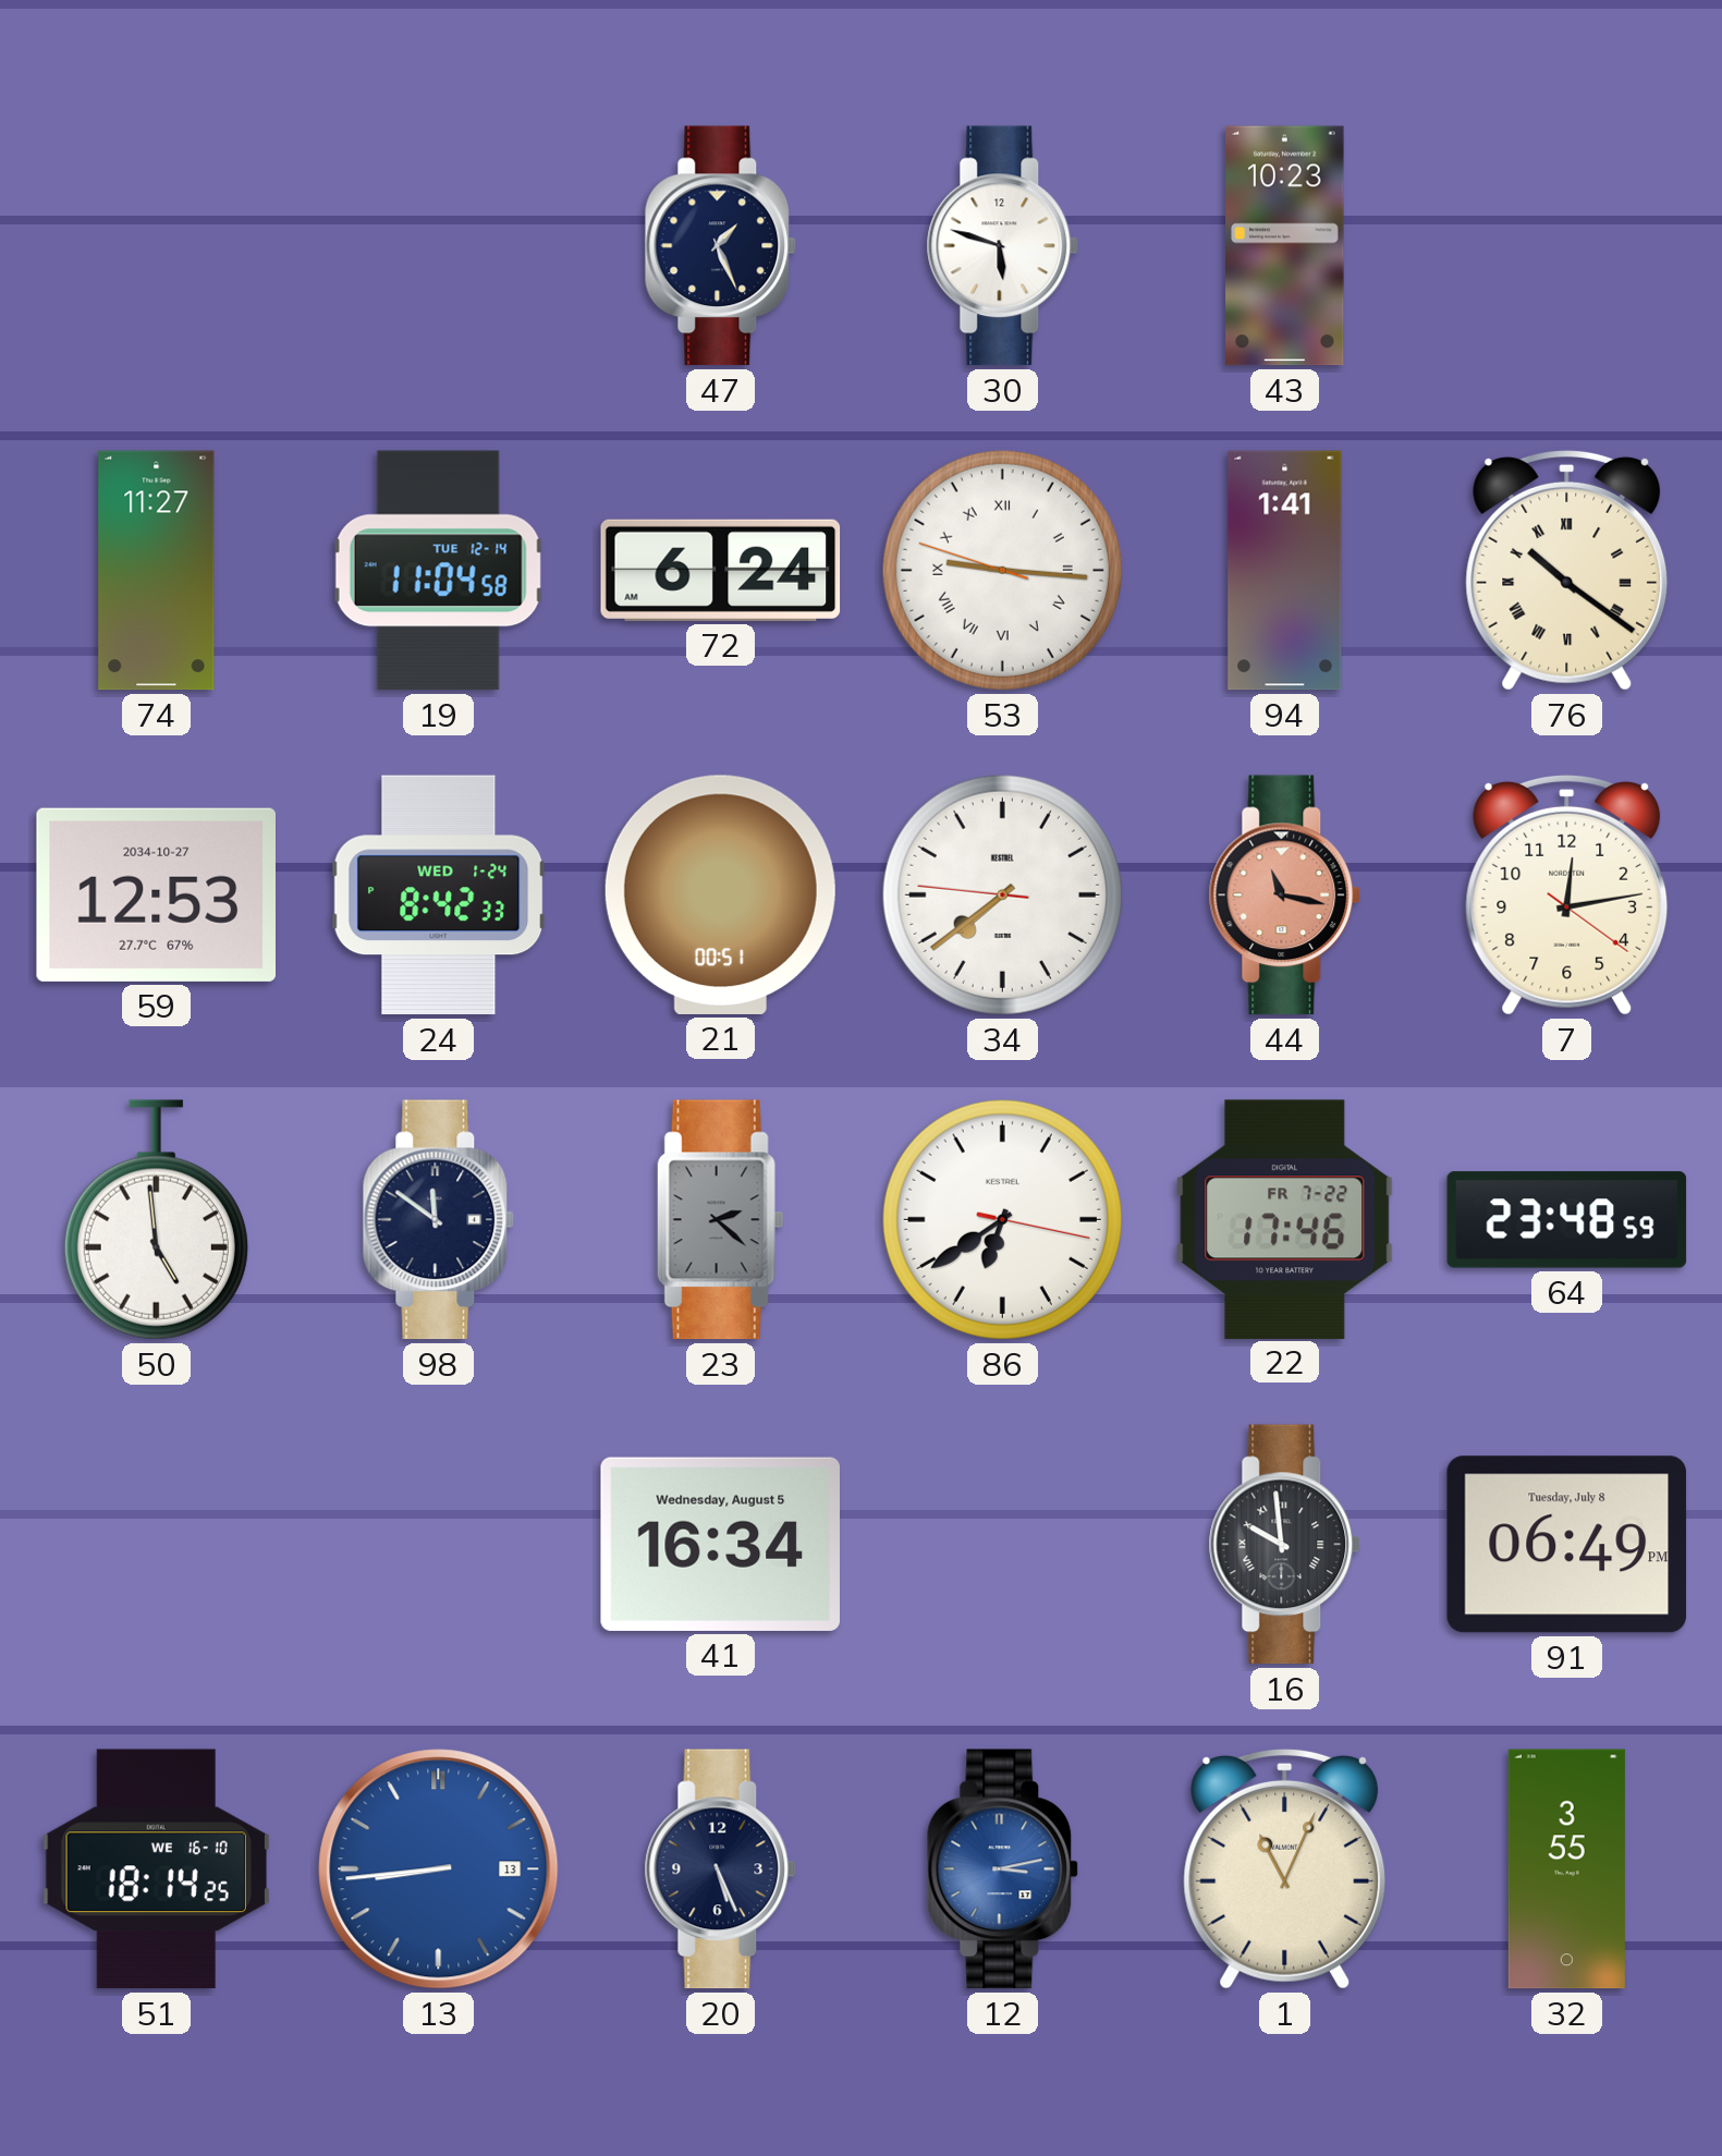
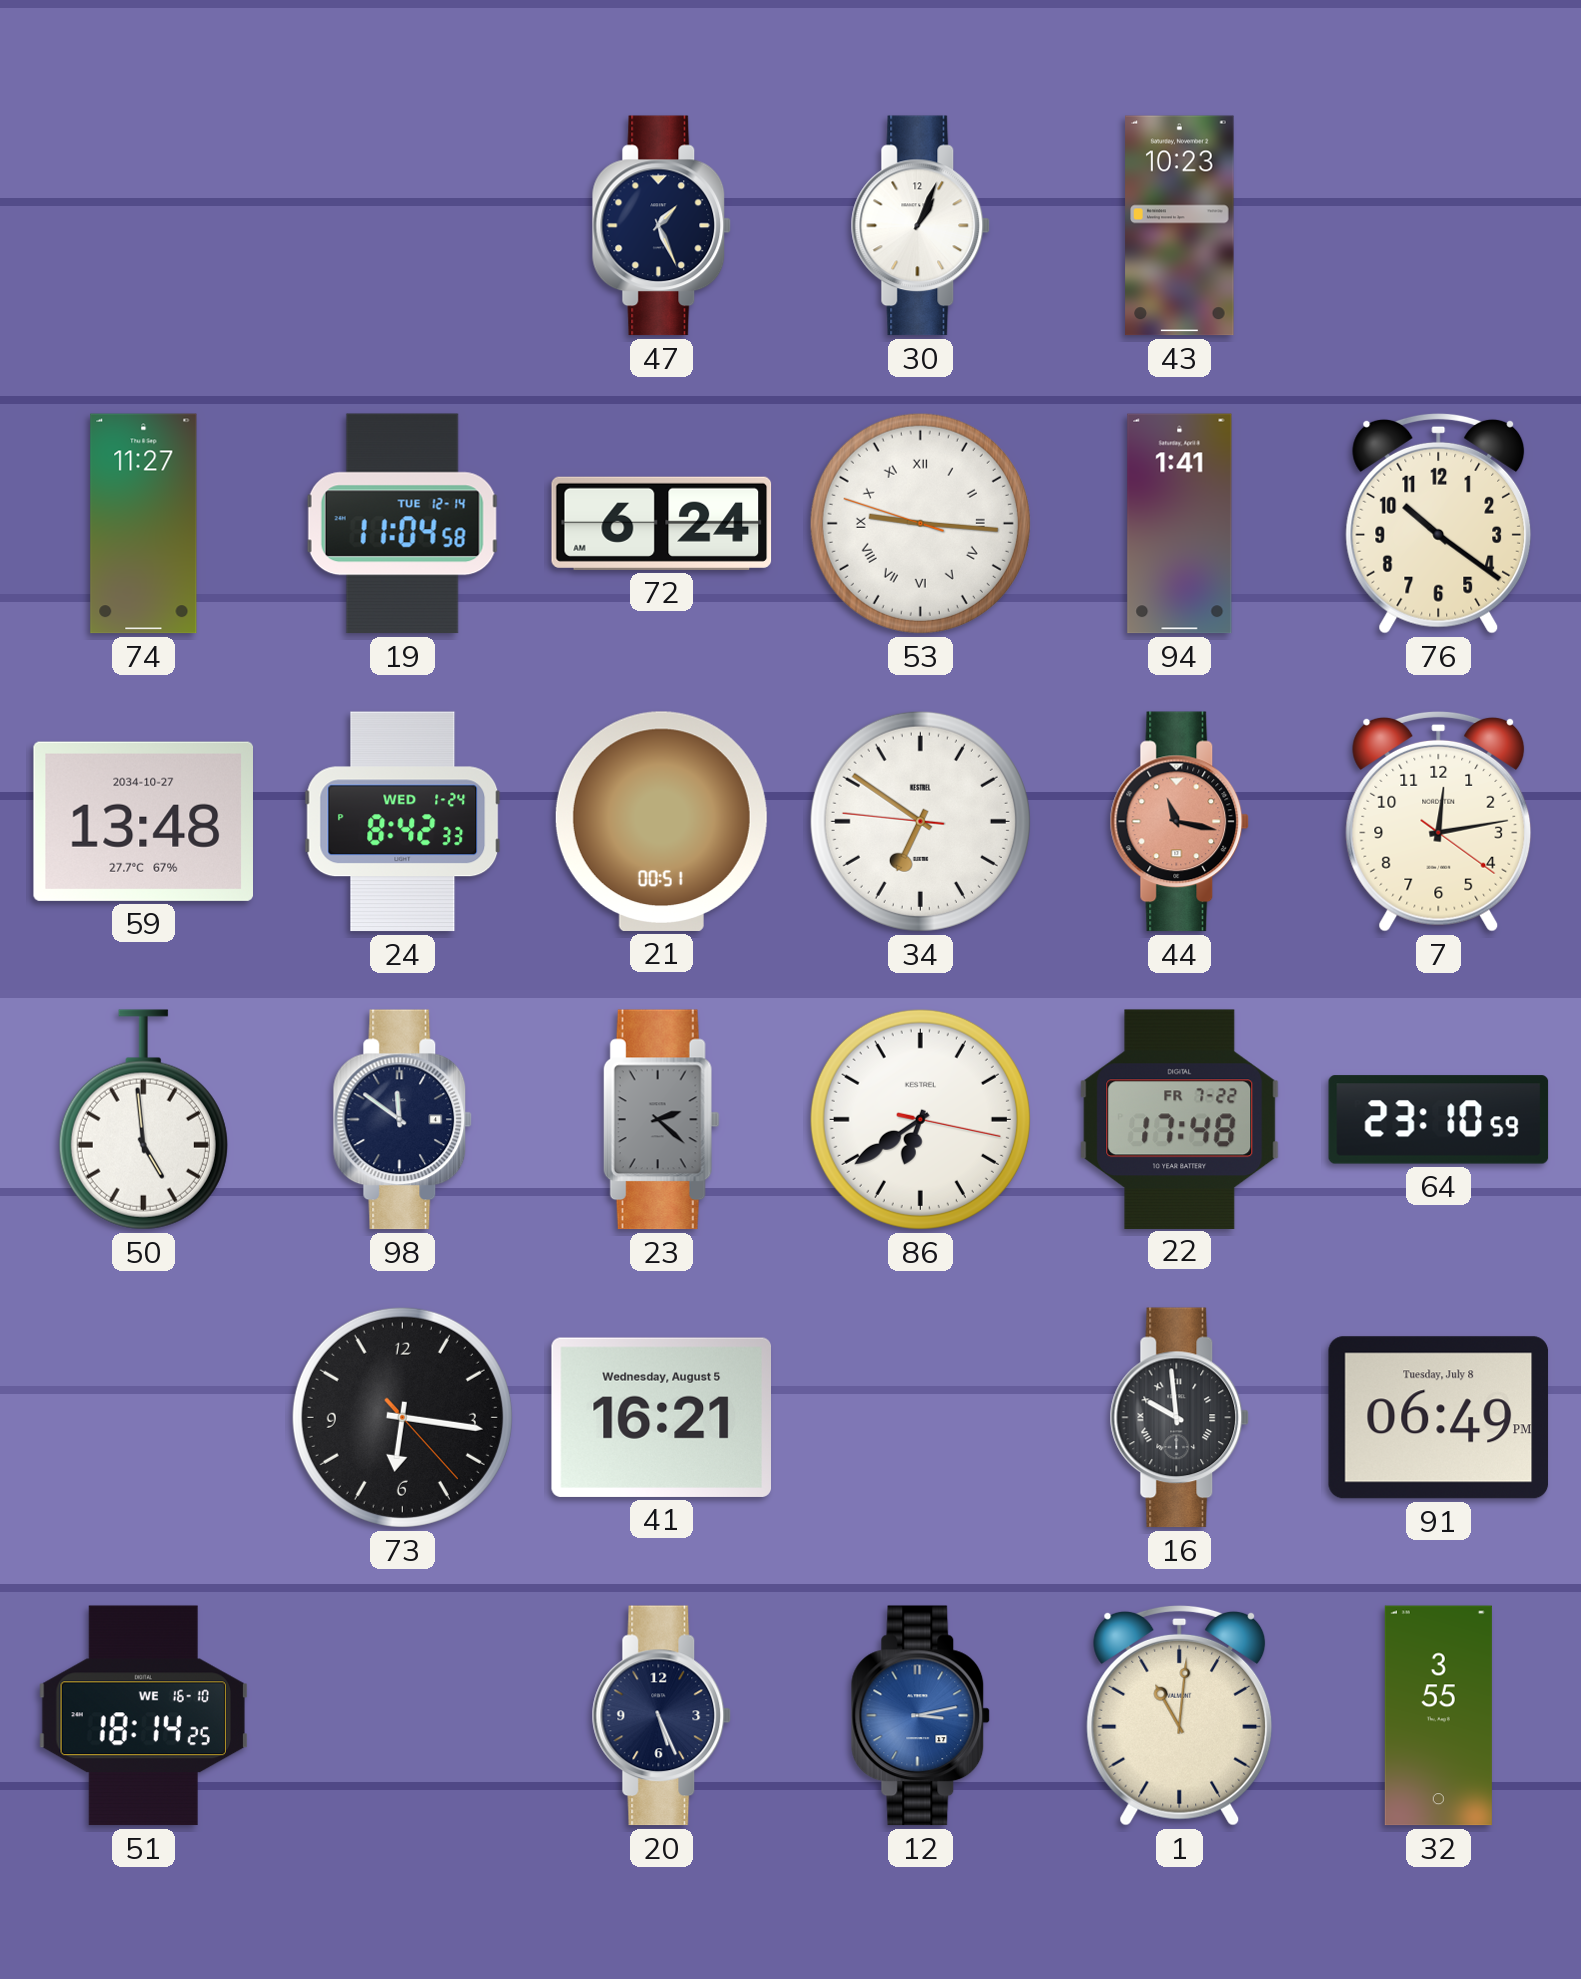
30: 5:48 -> 1:04
76 numerals: Roman -> Arabic
59: 12:53 -> 13:48
34: 7:38 -> 6:50
22: 17:46 -> 17:48
64: 23:48 -> 23:10
73: none -> 6:16
41: 16:34 -> 16:21
13: 8:44 -> none
1: 11:04 -> 11:01
